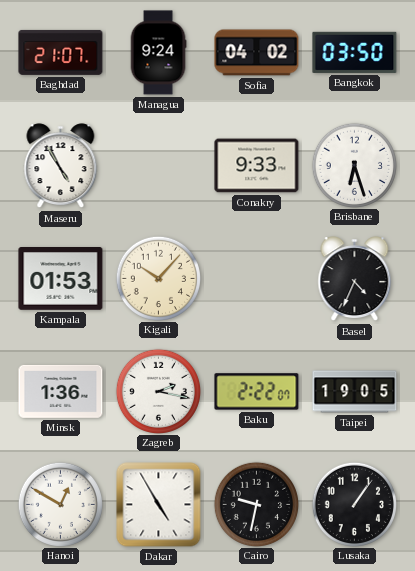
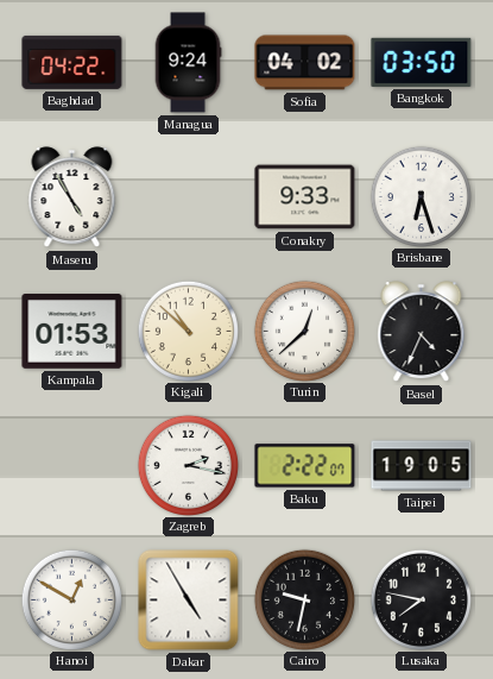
Baghdad: 21:07 -> 04:22
Kigali: 10:07 -> 10:52
Turin: none -> 12:38
Minsk: 1:36 -> none
Lusaka: 1:06 -> 7:47
